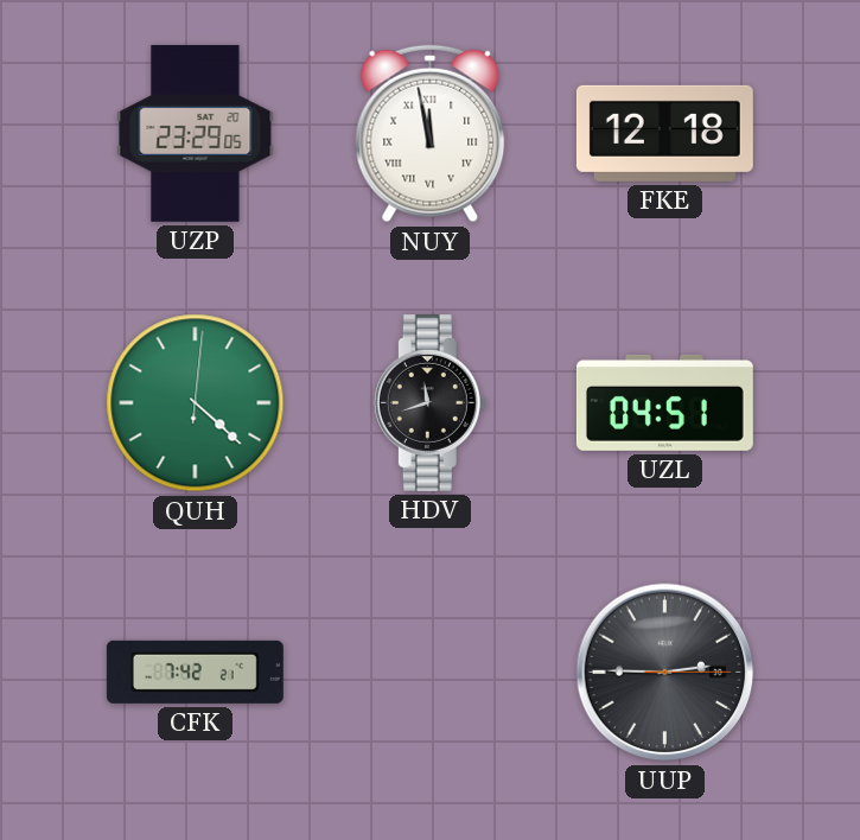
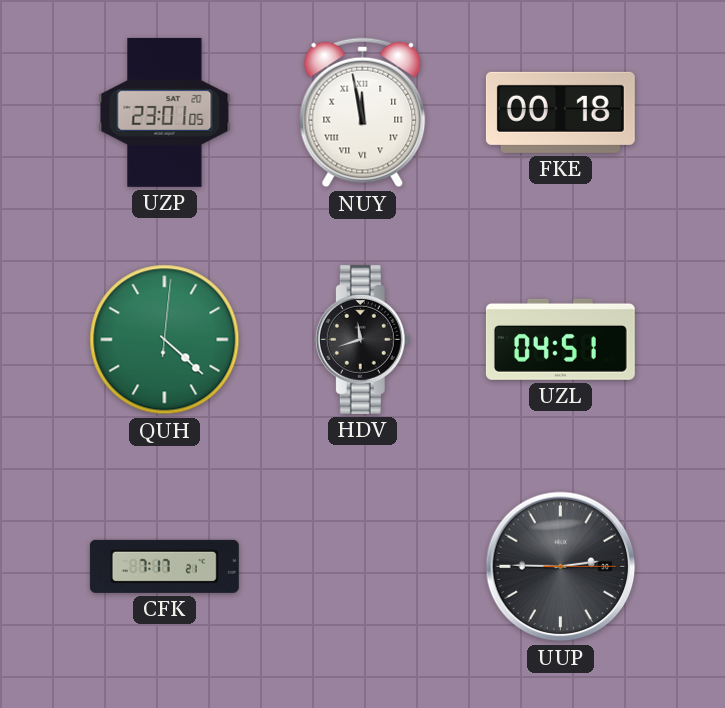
UZP: 23:29 -> 23:01
FKE: 12:18 -> 00:18
CFK: 7:42 -> 7:17
